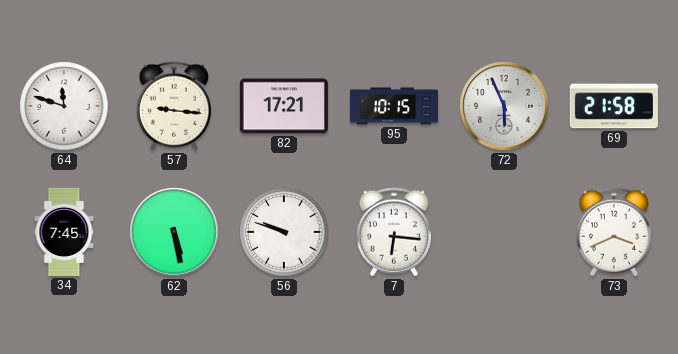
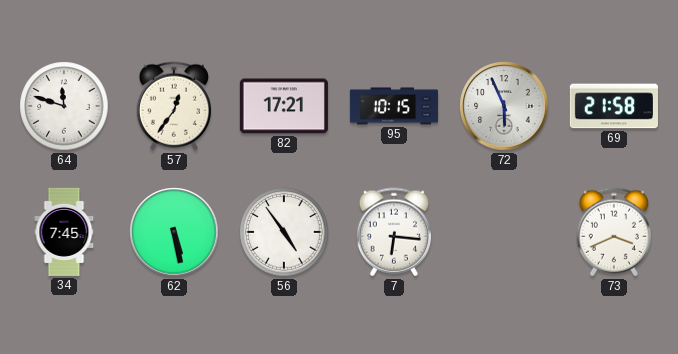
57: 9:16 -> 12:36
56: 9:48 -> 4:54
